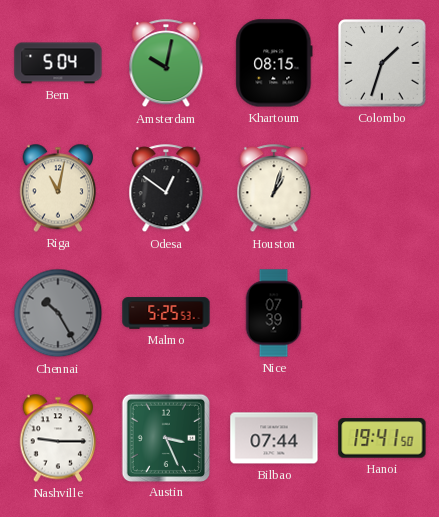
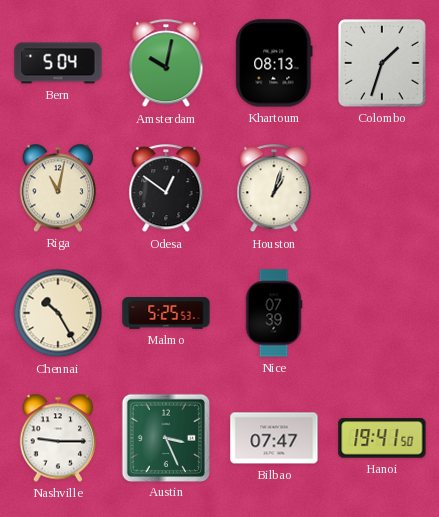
Khartoum: 08:15 -> 08:13
Chennai dial: grey -> cream
Bilbao: 07:44 -> 07:47
